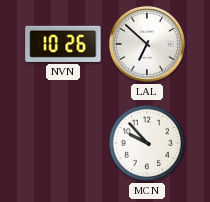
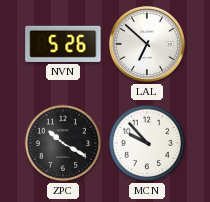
NVN: 10:26 -> 5:26
ZPC: none -> 10:20
